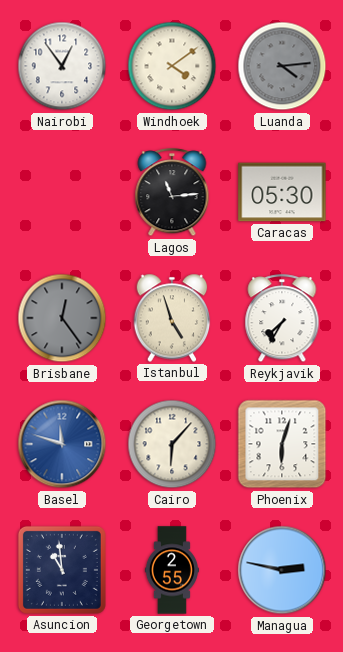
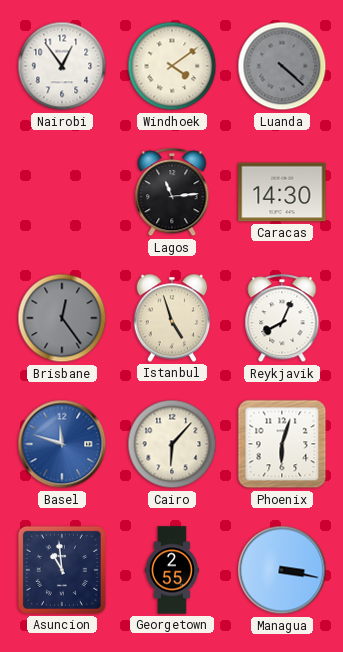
Luanda: 4:14 -> 4:22
Caracas: 05:30 -> 14:30
Reykjavik: 7:35 -> 8:04
Managua: 2:47 -> 3:17
